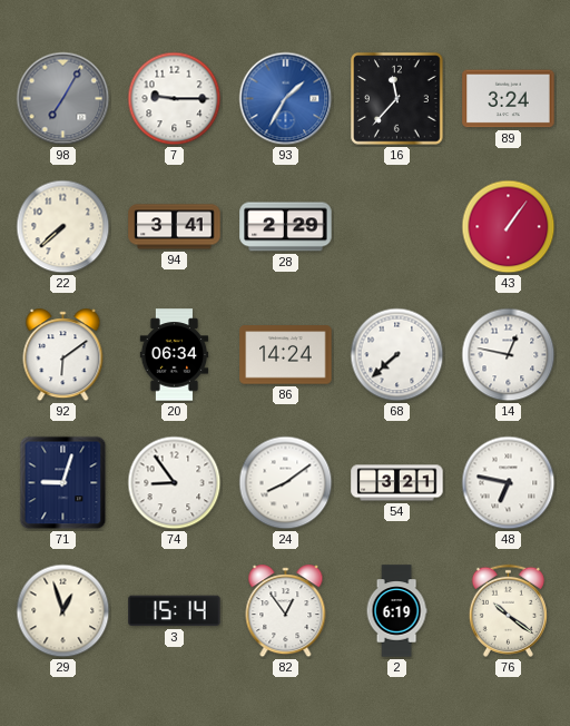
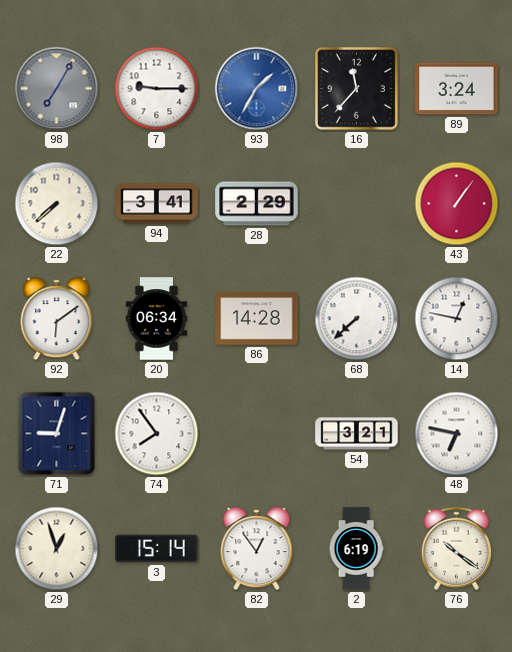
86: 14:24 -> 14:28
74: 8:54 -> 7:54
24: 8:09 -> none
